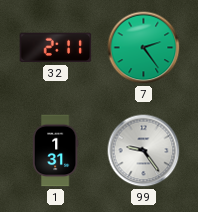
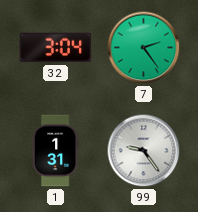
32: 2:11 -> 3:04
